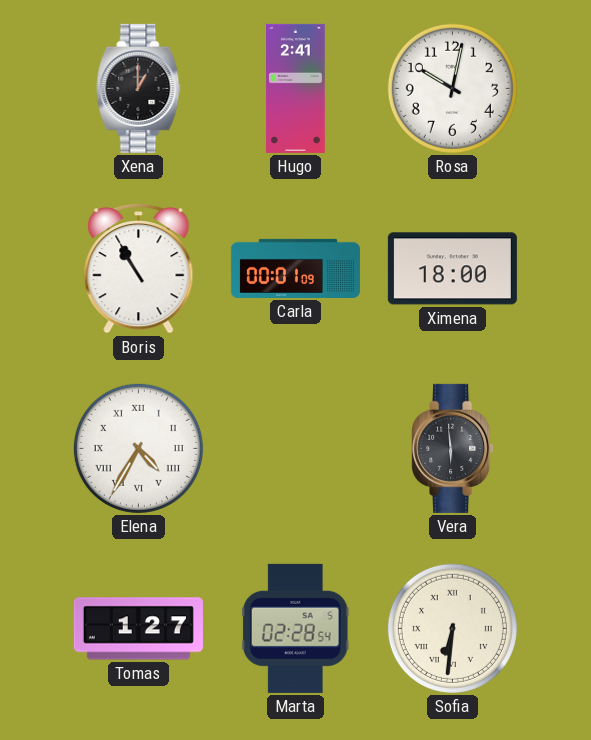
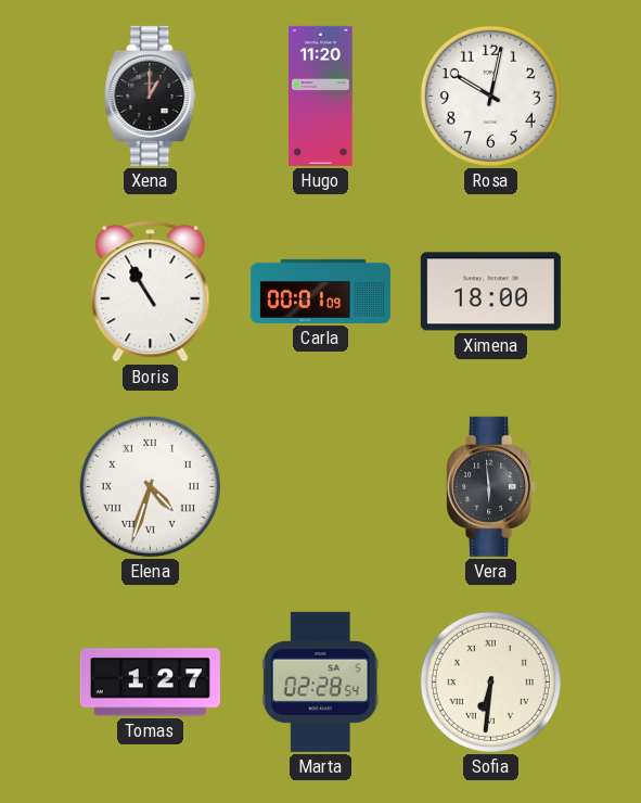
Hugo: 2:41 -> 11:20
Elena: 4:35 -> 4:33
